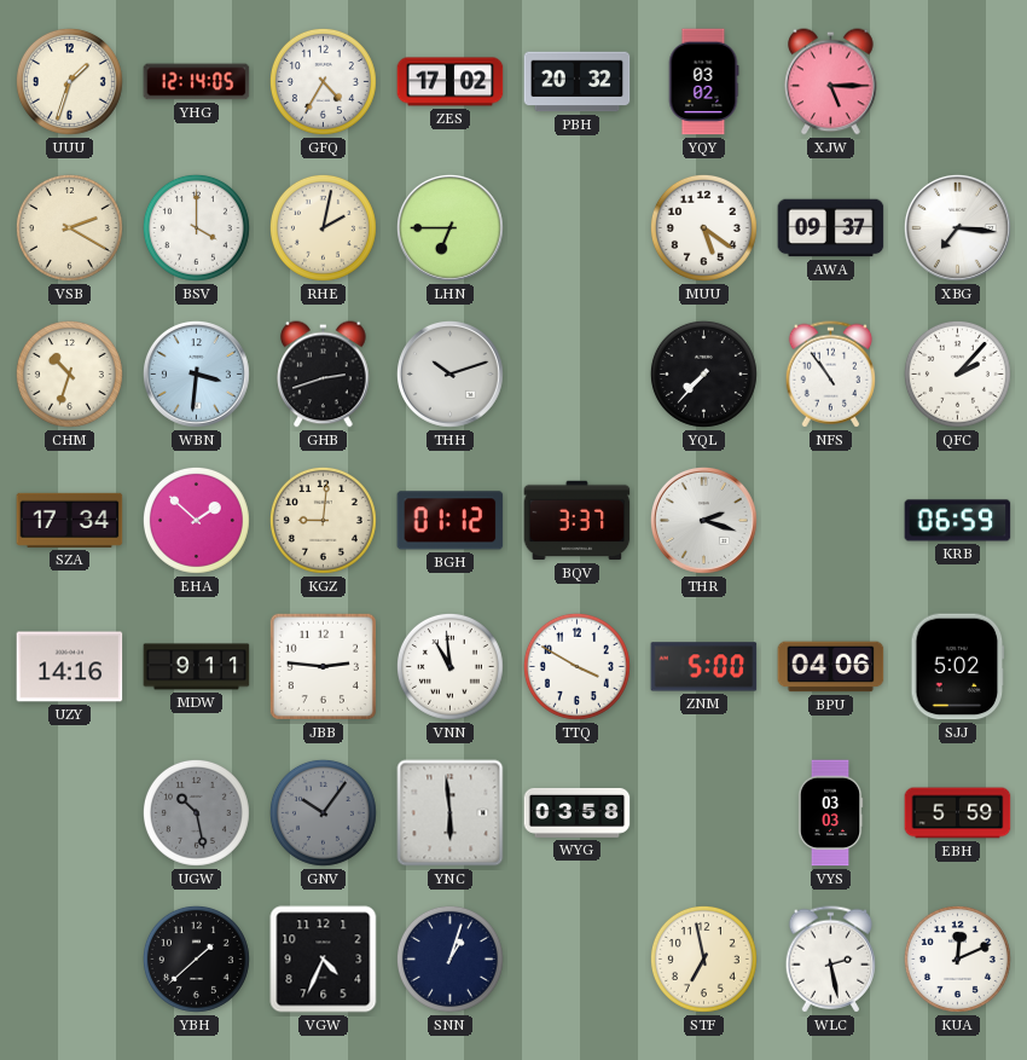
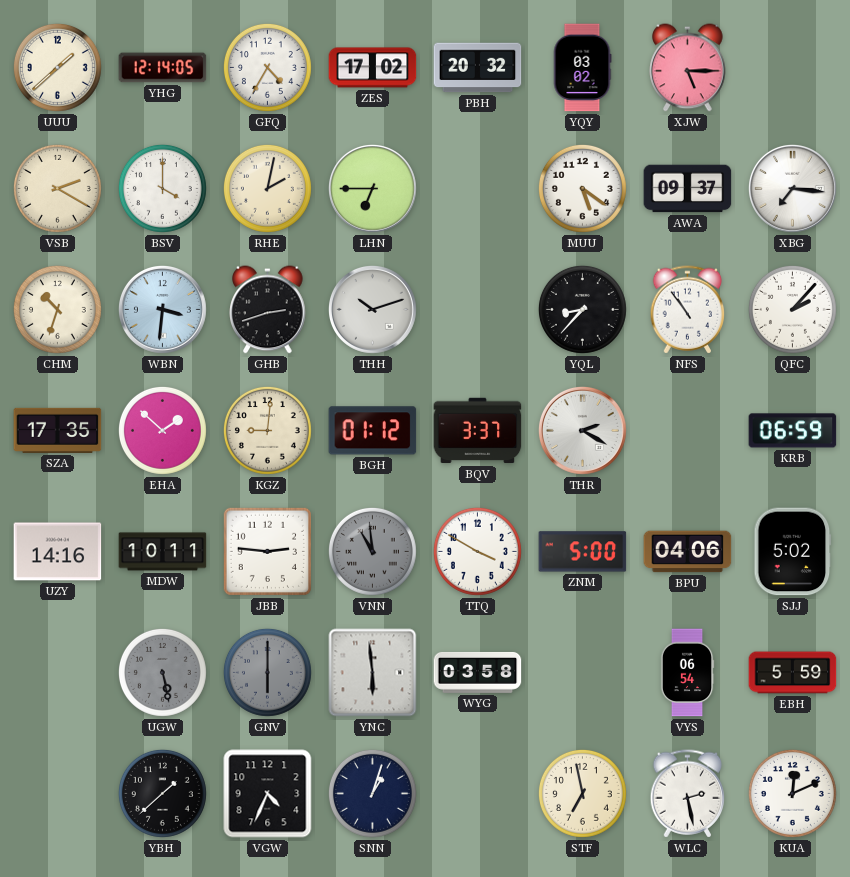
UUU: 1:33 -> 1:38
YQL: 7:37 -> 8:37
SZA: 17:34 -> 17:35
THR: 2:18 -> 2:20
MDW: 9:11 -> 10:11
VNN dial: white -> grey
UGW: 10:28 -> 5:28
GNV: 10:06 -> 6:00
VYS: 03:03 -> 06:54
